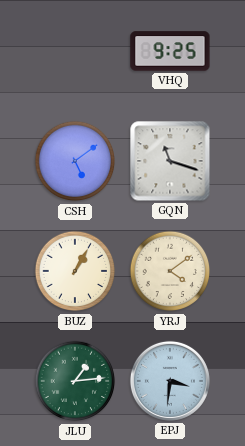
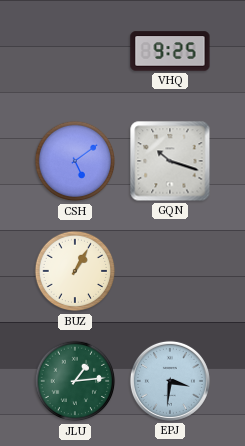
GQN: 11:18 -> 10:18
YRJ: 4:09 -> none
